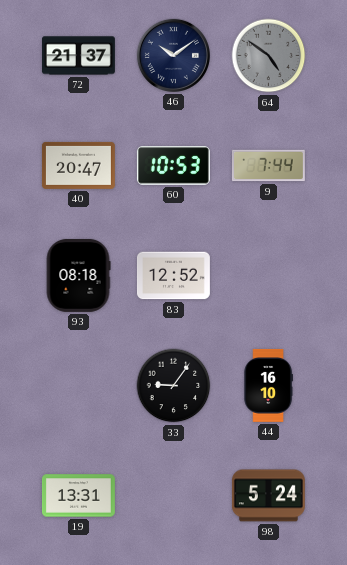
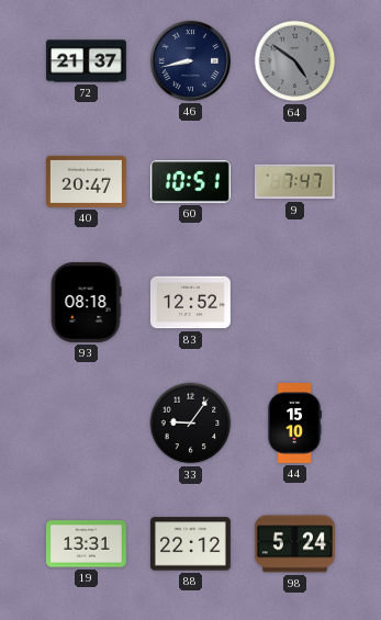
46: 10:09 -> 8:43
60: 10:53 -> 10:51
9: 7:44 -> 7:47
44: 16:10 -> 15:10
88: none -> 22:12
